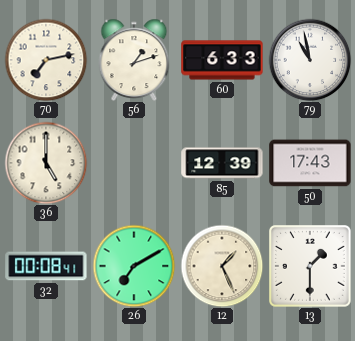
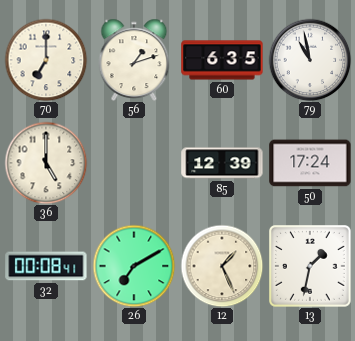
70: 7:13 -> 7:00
60: 6:33 -> 6:35
50: 17:43 -> 17:24
13: 1:30 -> 1:32
